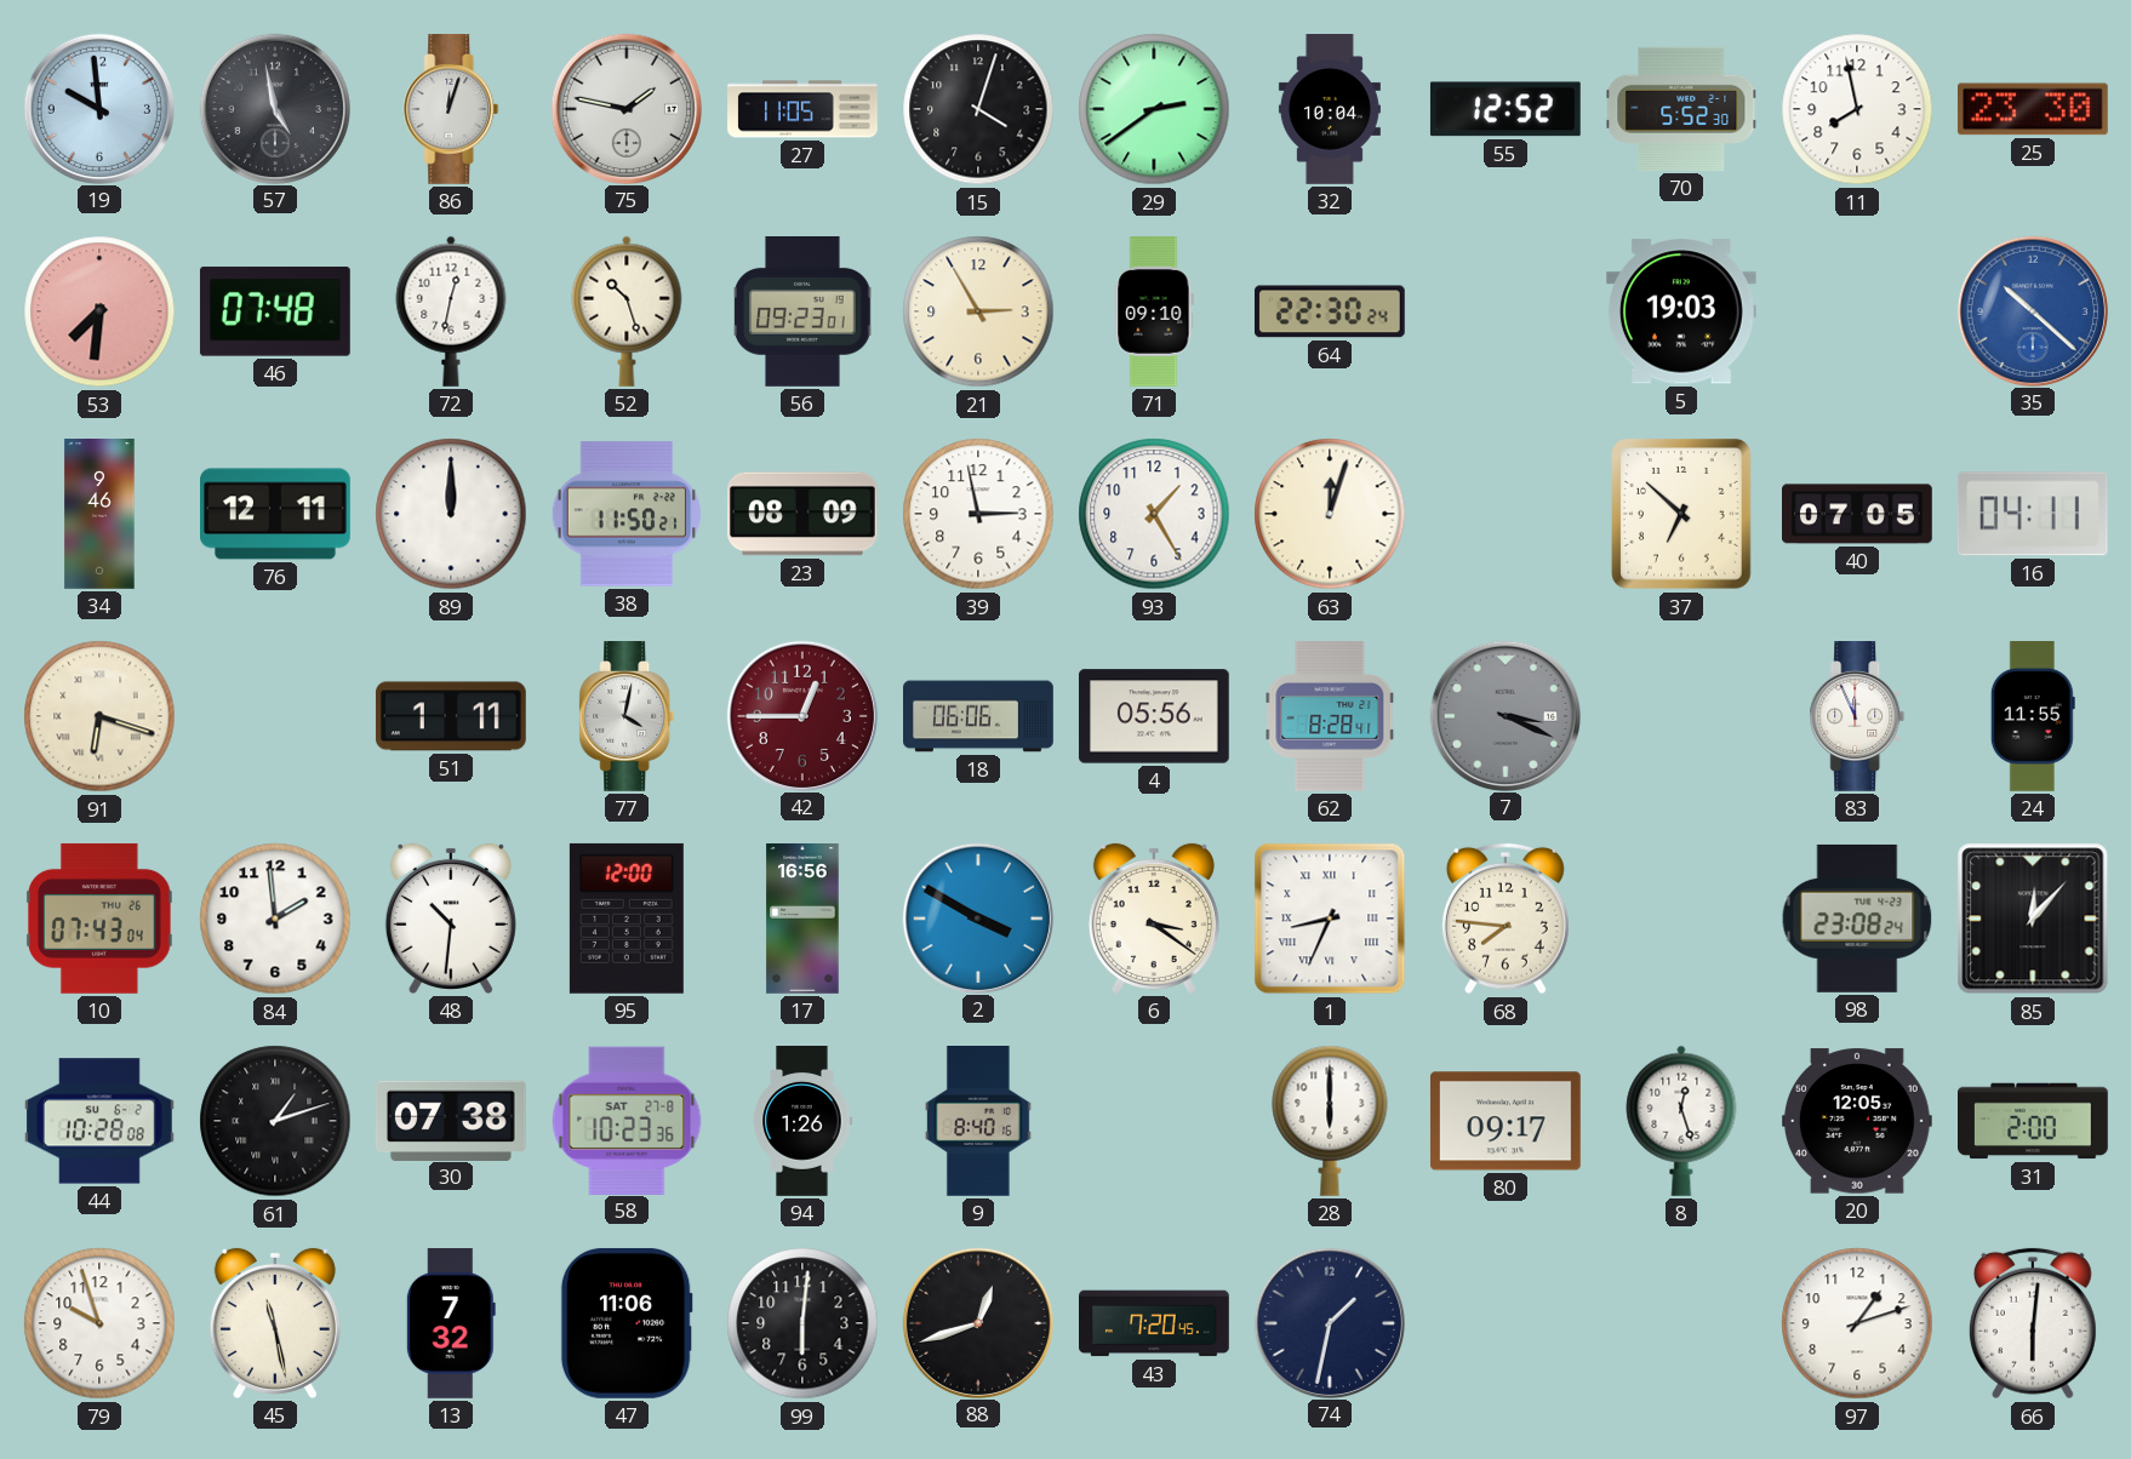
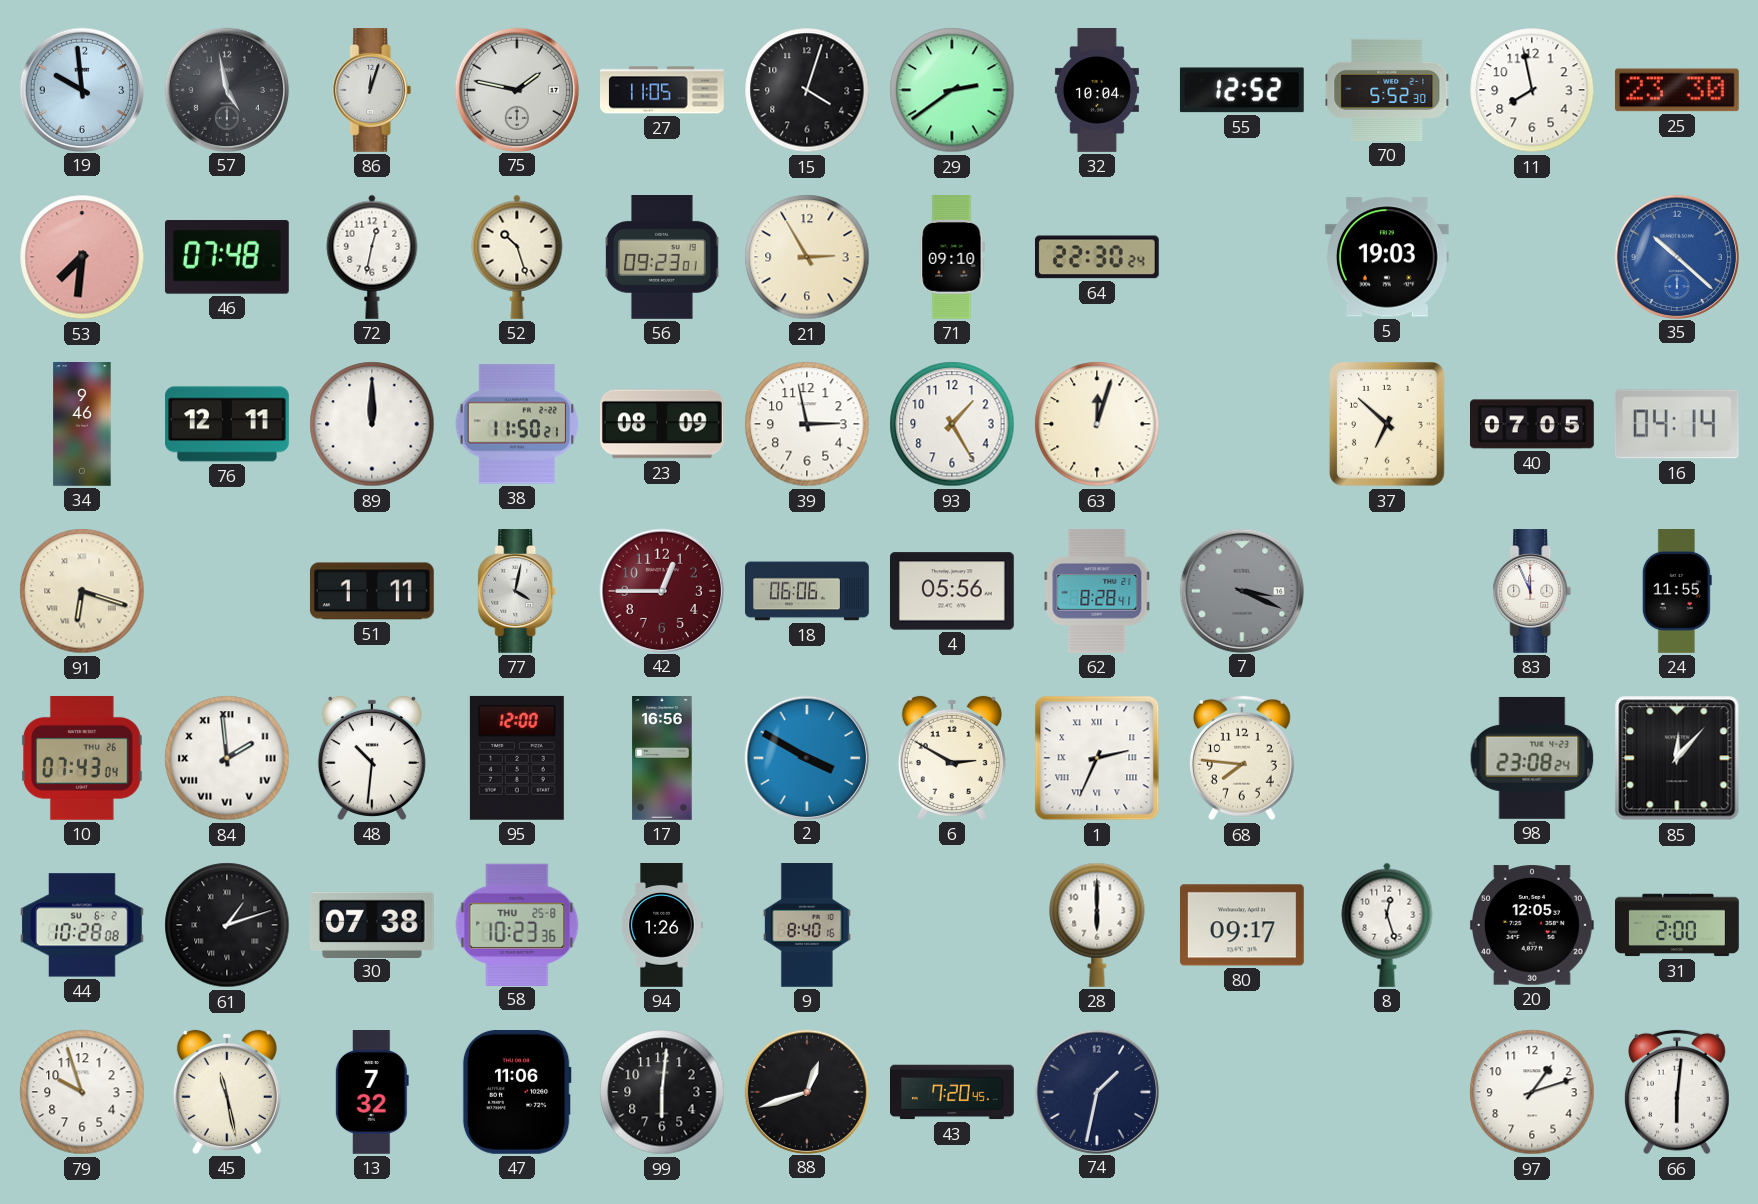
16: 04:11 -> 04:14
84 numerals: Arabic -> Roman
6: 3:21 -> 2:50
1: 8:34 -> 2:34
58 date: SAT 27-8 -> THU 25-8
